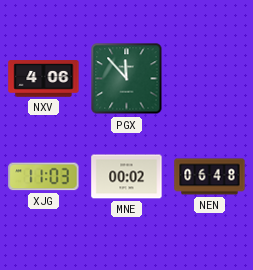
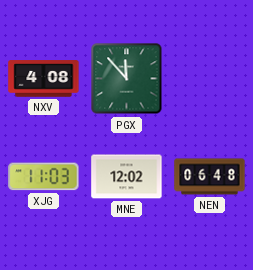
NXV: 4:06 -> 4:08
MNE: 00:02 -> 12:02
